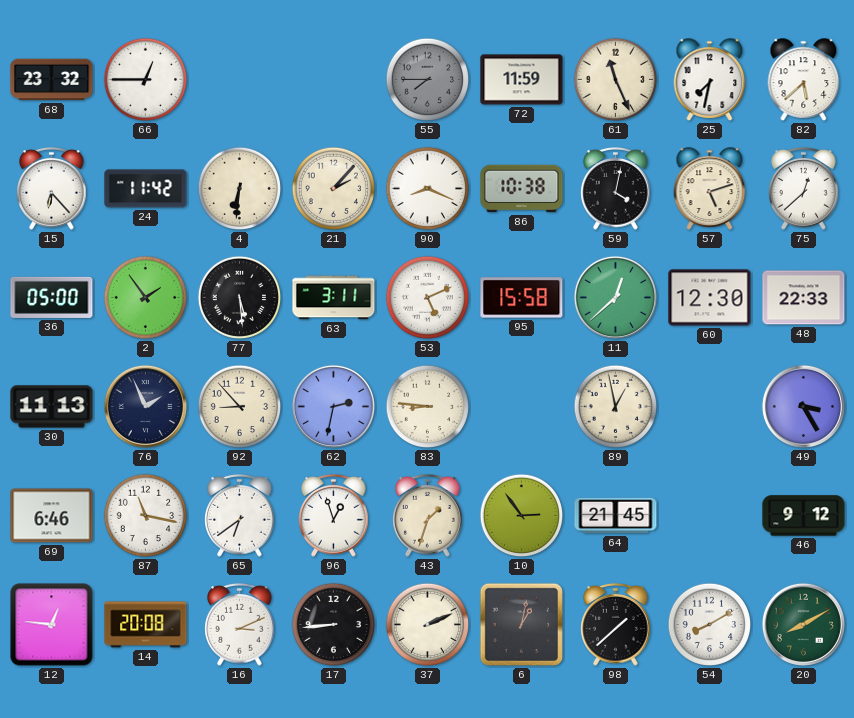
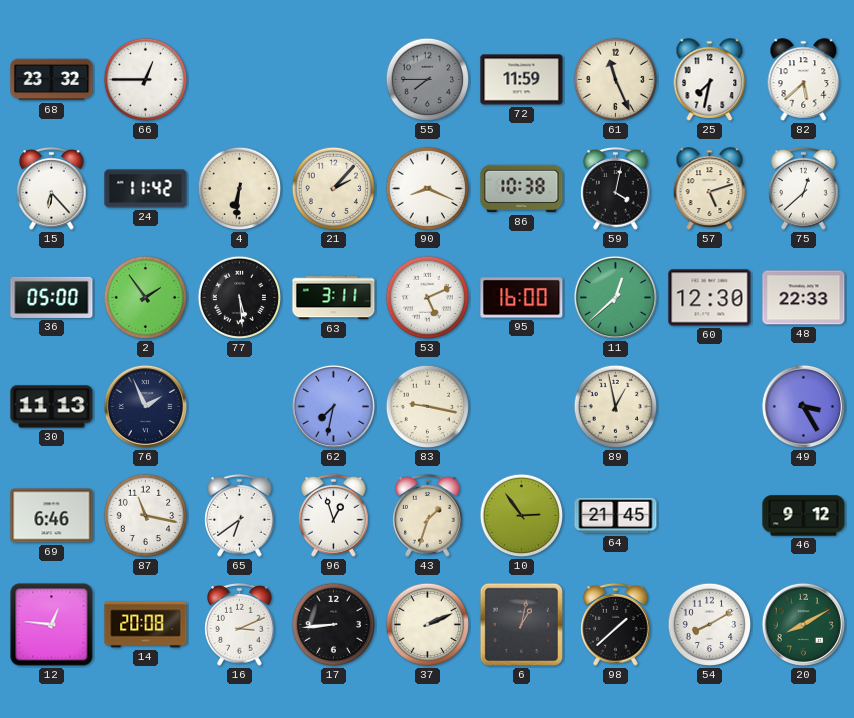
95: 15:58 -> 16:00
92: 8:53 -> none
62: 2:32 -> 7:32
83: 8:46 -> 9:17
